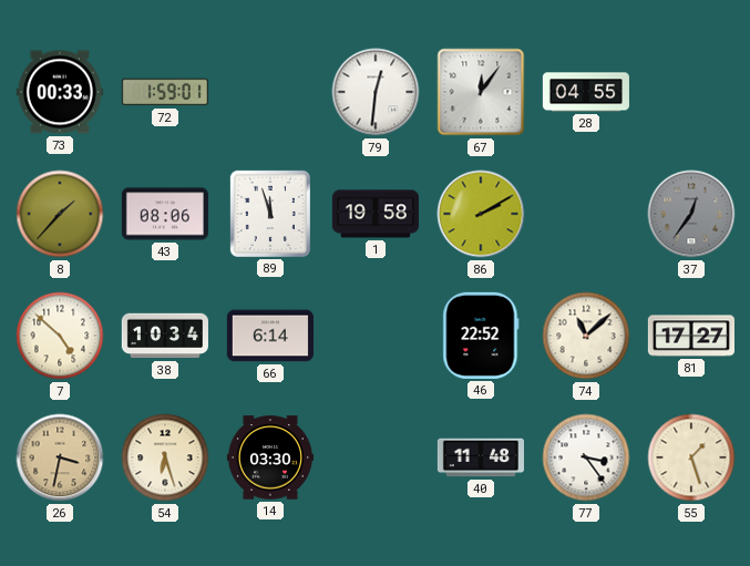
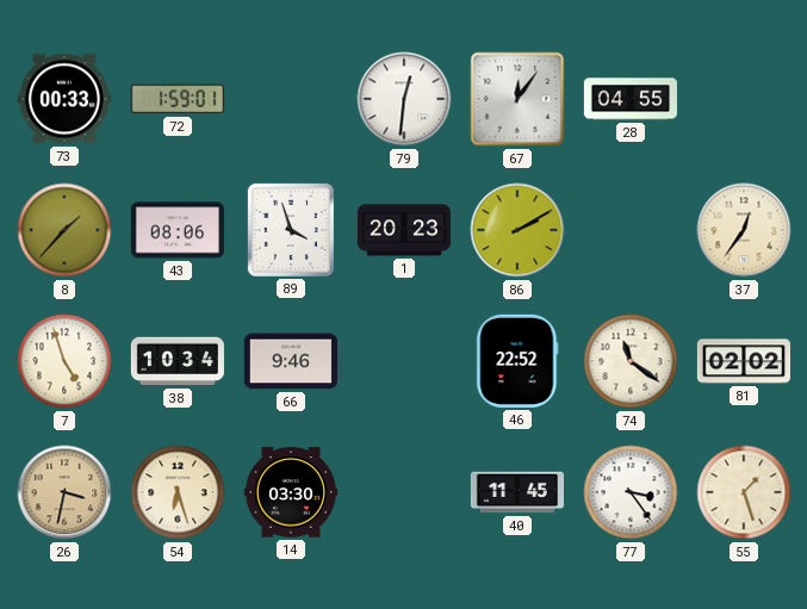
89: 11:57 -> 3:57
1: 19:58 -> 20:23
37 dial: grey -> cream
7: 4:52 -> 4:57
66: 6:14 -> 9:46
74: 11:08 -> 11:21
81: 17:27 -> 02:02
40: 11:48 -> 11:45
